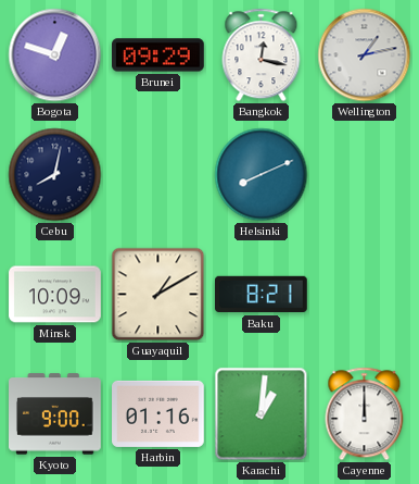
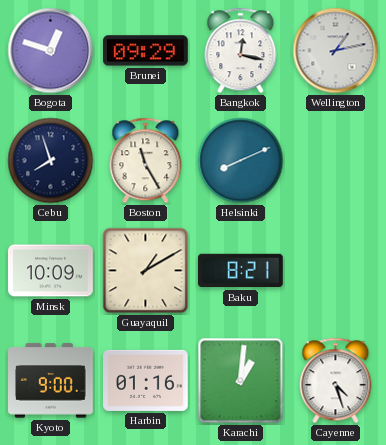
Cebu: 8:02 -> 7:57
Boston: none -> 11:25
Cayenne: 12:00 -> 4:27
